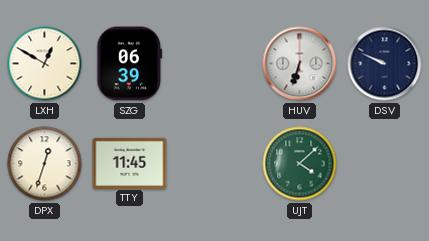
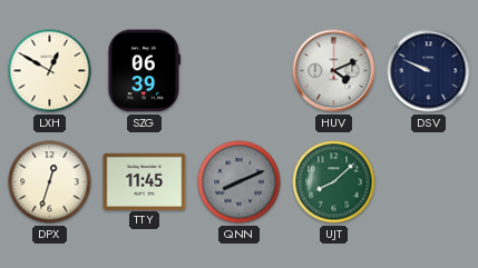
HUV: 6:33 -> 4:11
QNN: none -> 8:11
UJT: 4:08 -> 8:08
